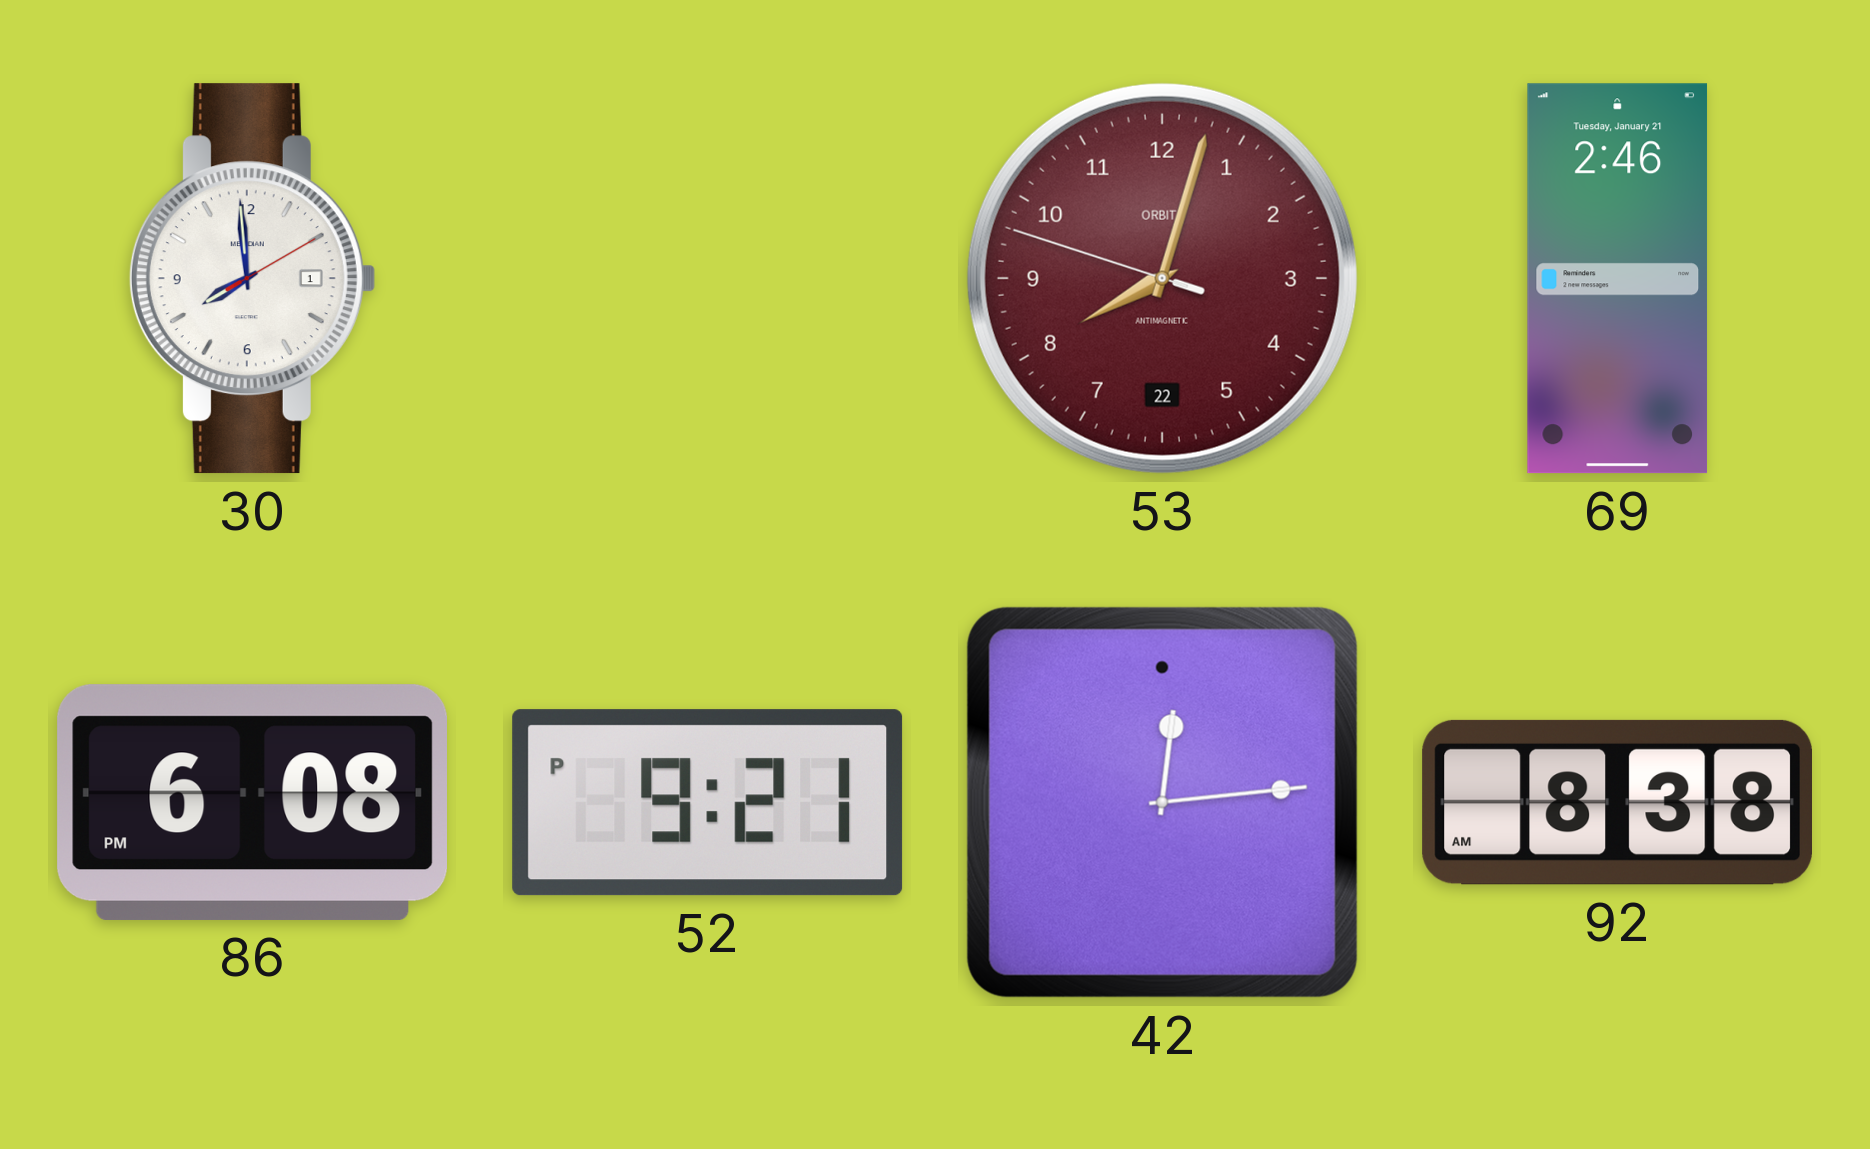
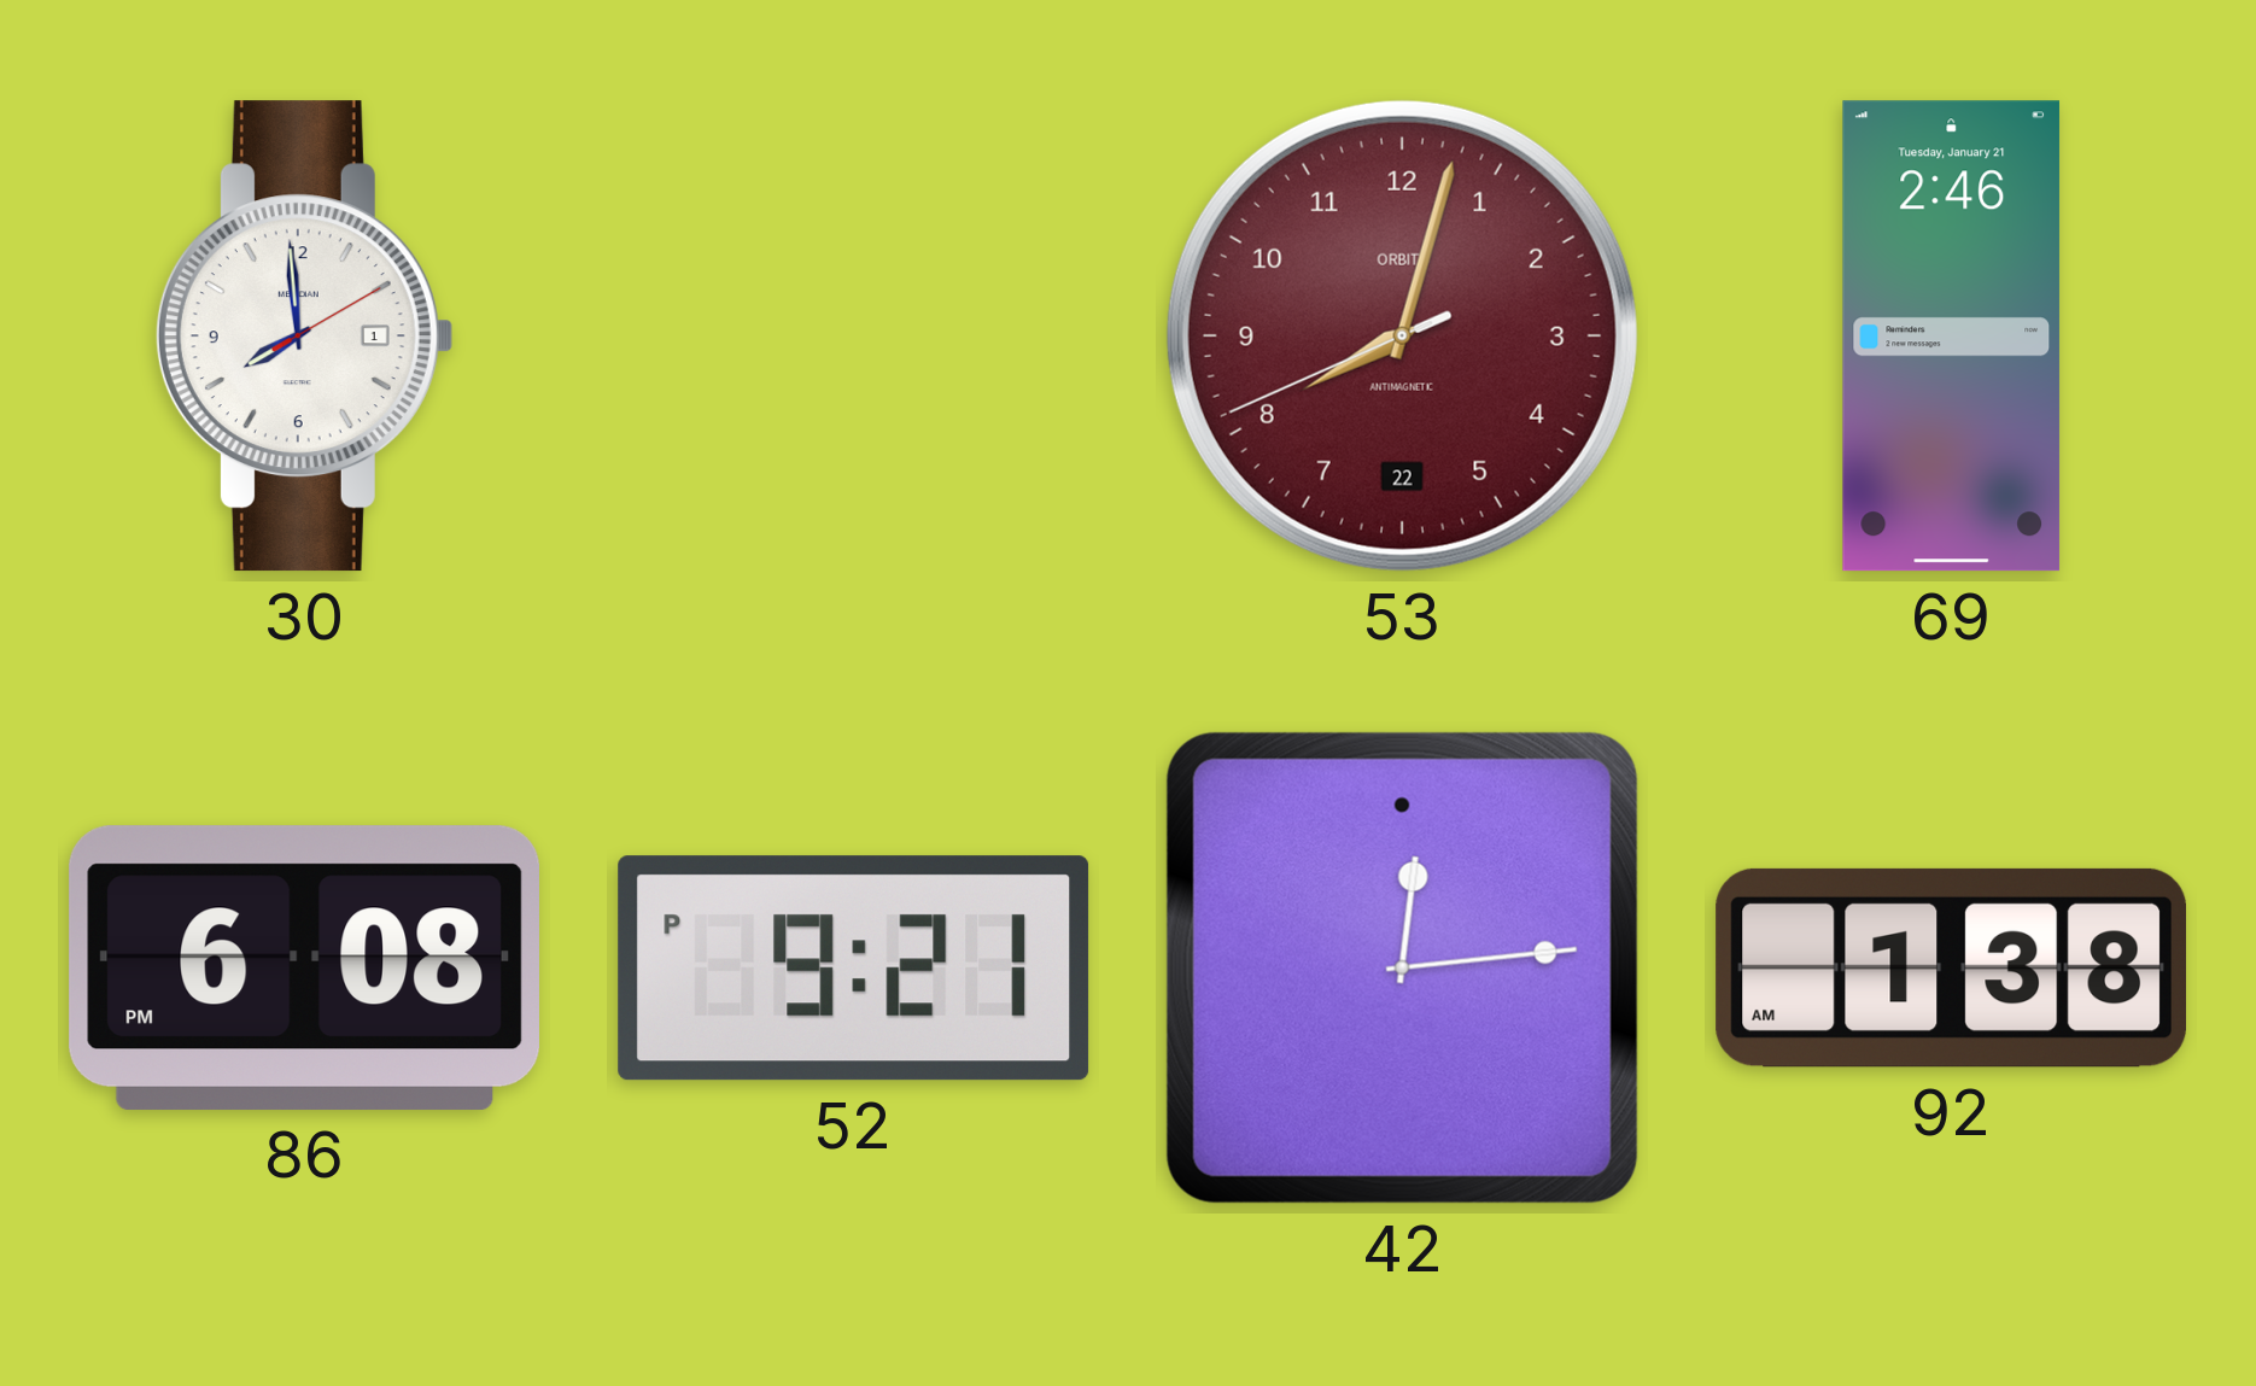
53: 8:02:48 -> 8:02:41
92: 8:38 -> 1:38
